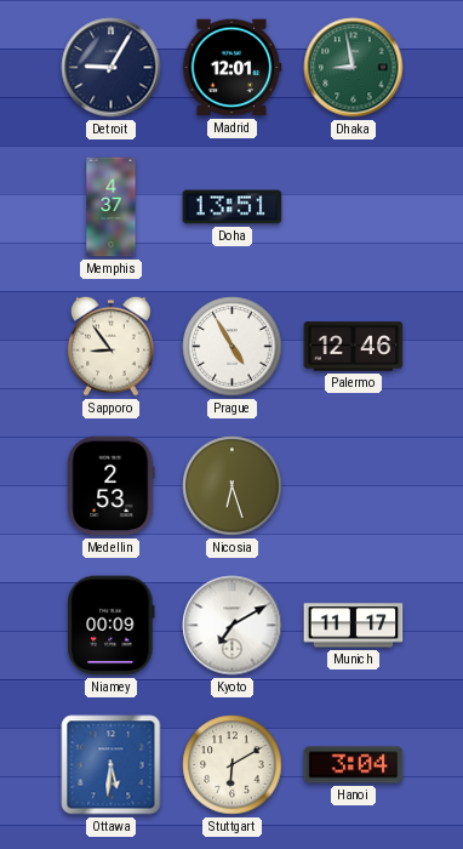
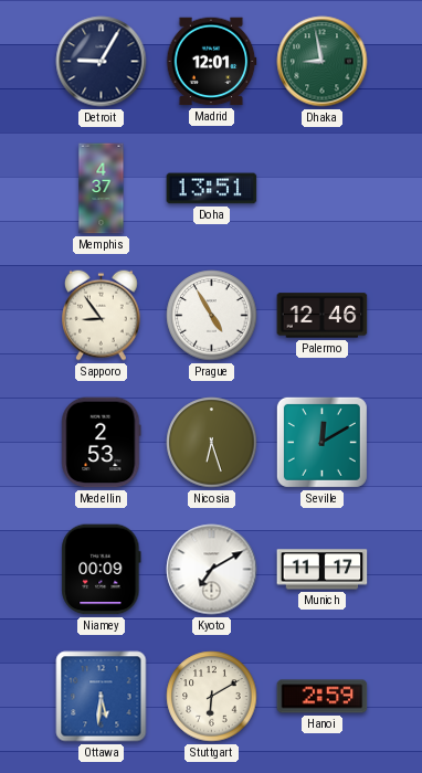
Seville: none -> 12:10
Hanoi: 3:04 -> 2:59
